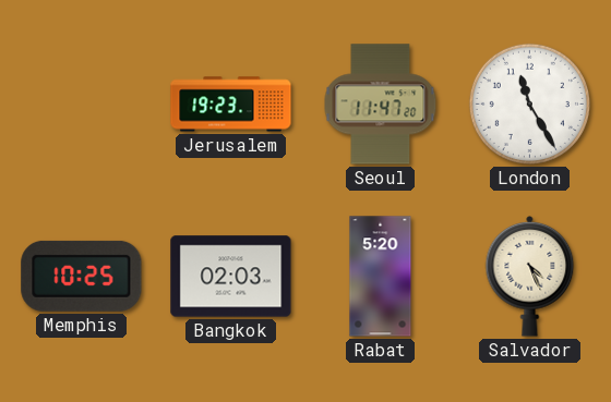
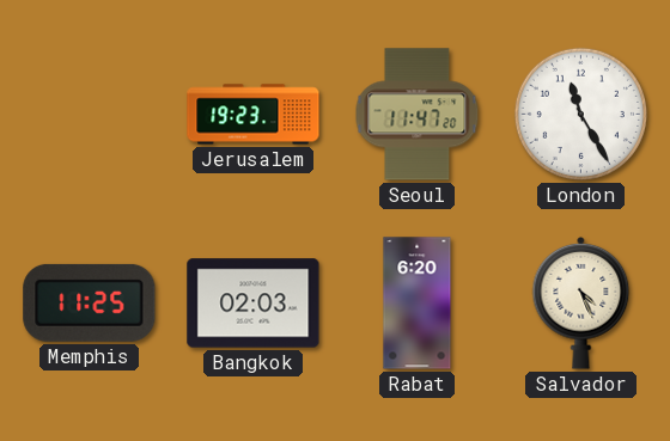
Memphis: 10:25 -> 11:25
Rabat: 5:20 -> 6:20
